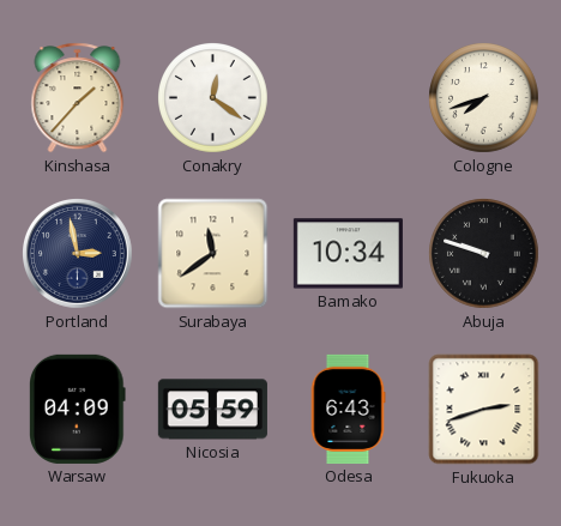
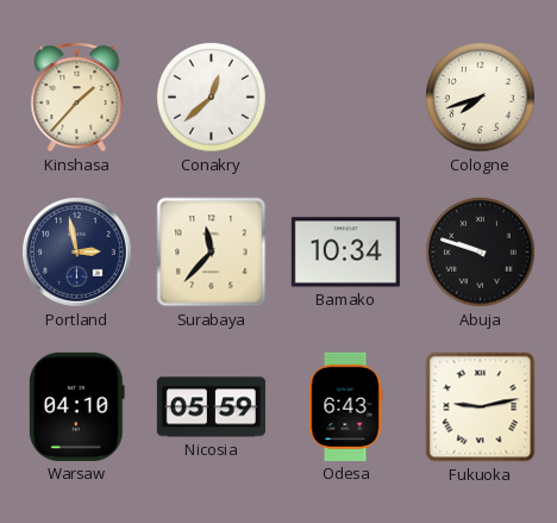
Conakry: 12:21 -> 12:38
Surabaya: 11:39 -> 11:37
Warsaw: 04:09 -> 04:10
Fukuoka: 2:42 -> 9:13
